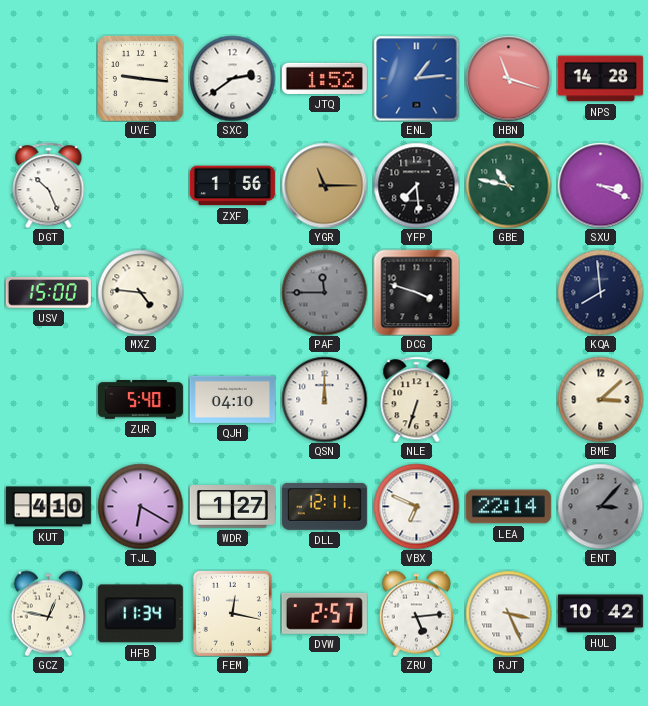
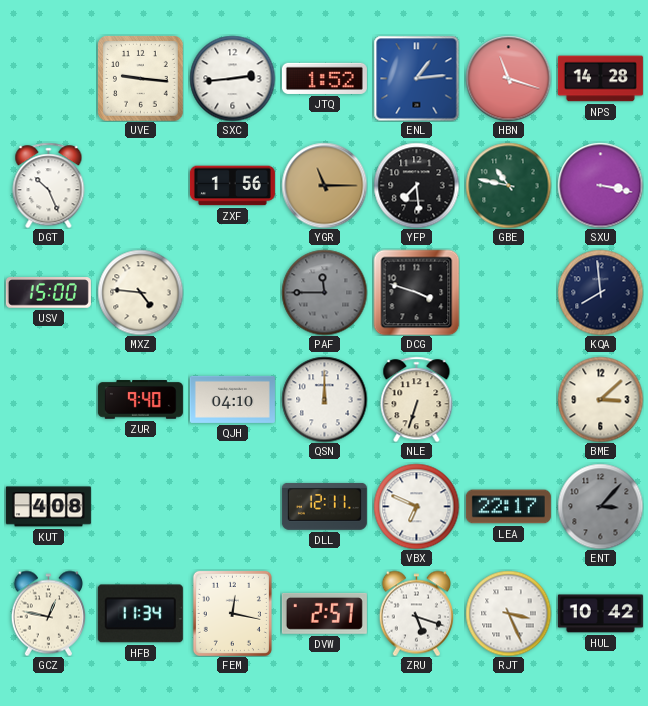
SXC: 2:39 -> 2:44
SXU: 3:19 -> 3:17
ZUR: 5:40 -> 9:40
KUT: 4:10 -> 4:08
TJL: 6:20 -> none
WDR: 1:27 -> none
LEA: 22:14 -> 22:17
ZRU: 5:14 -> 5:18
